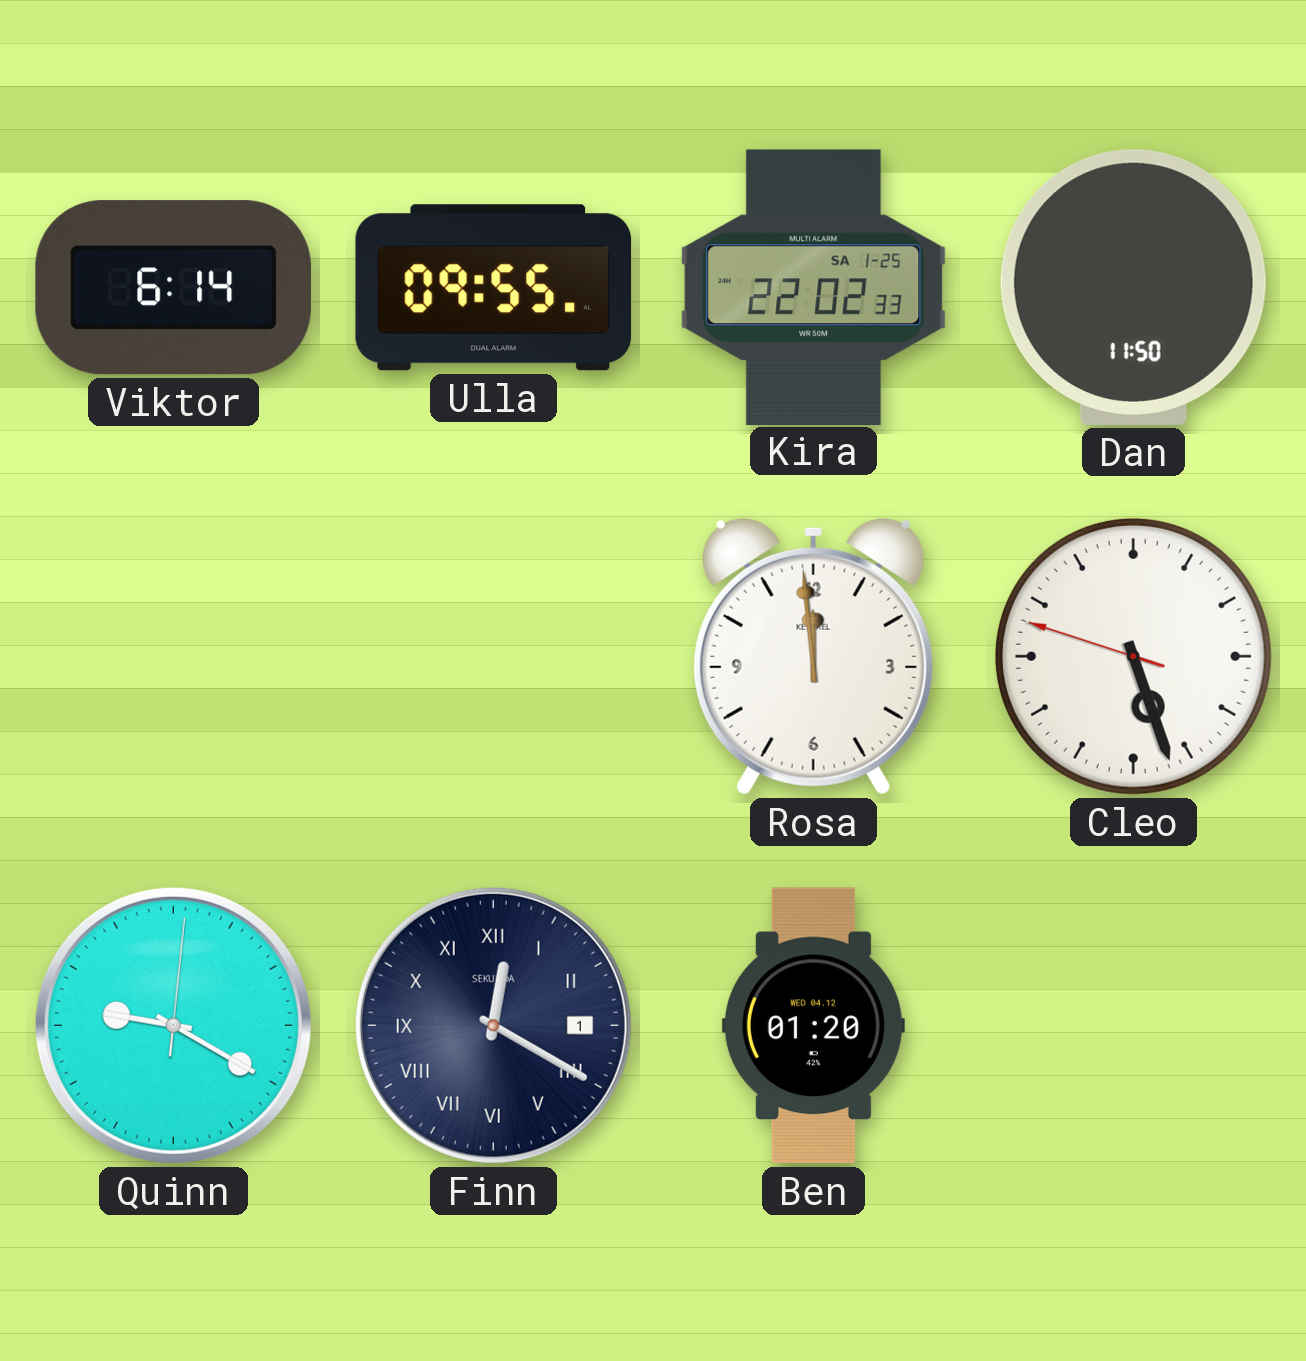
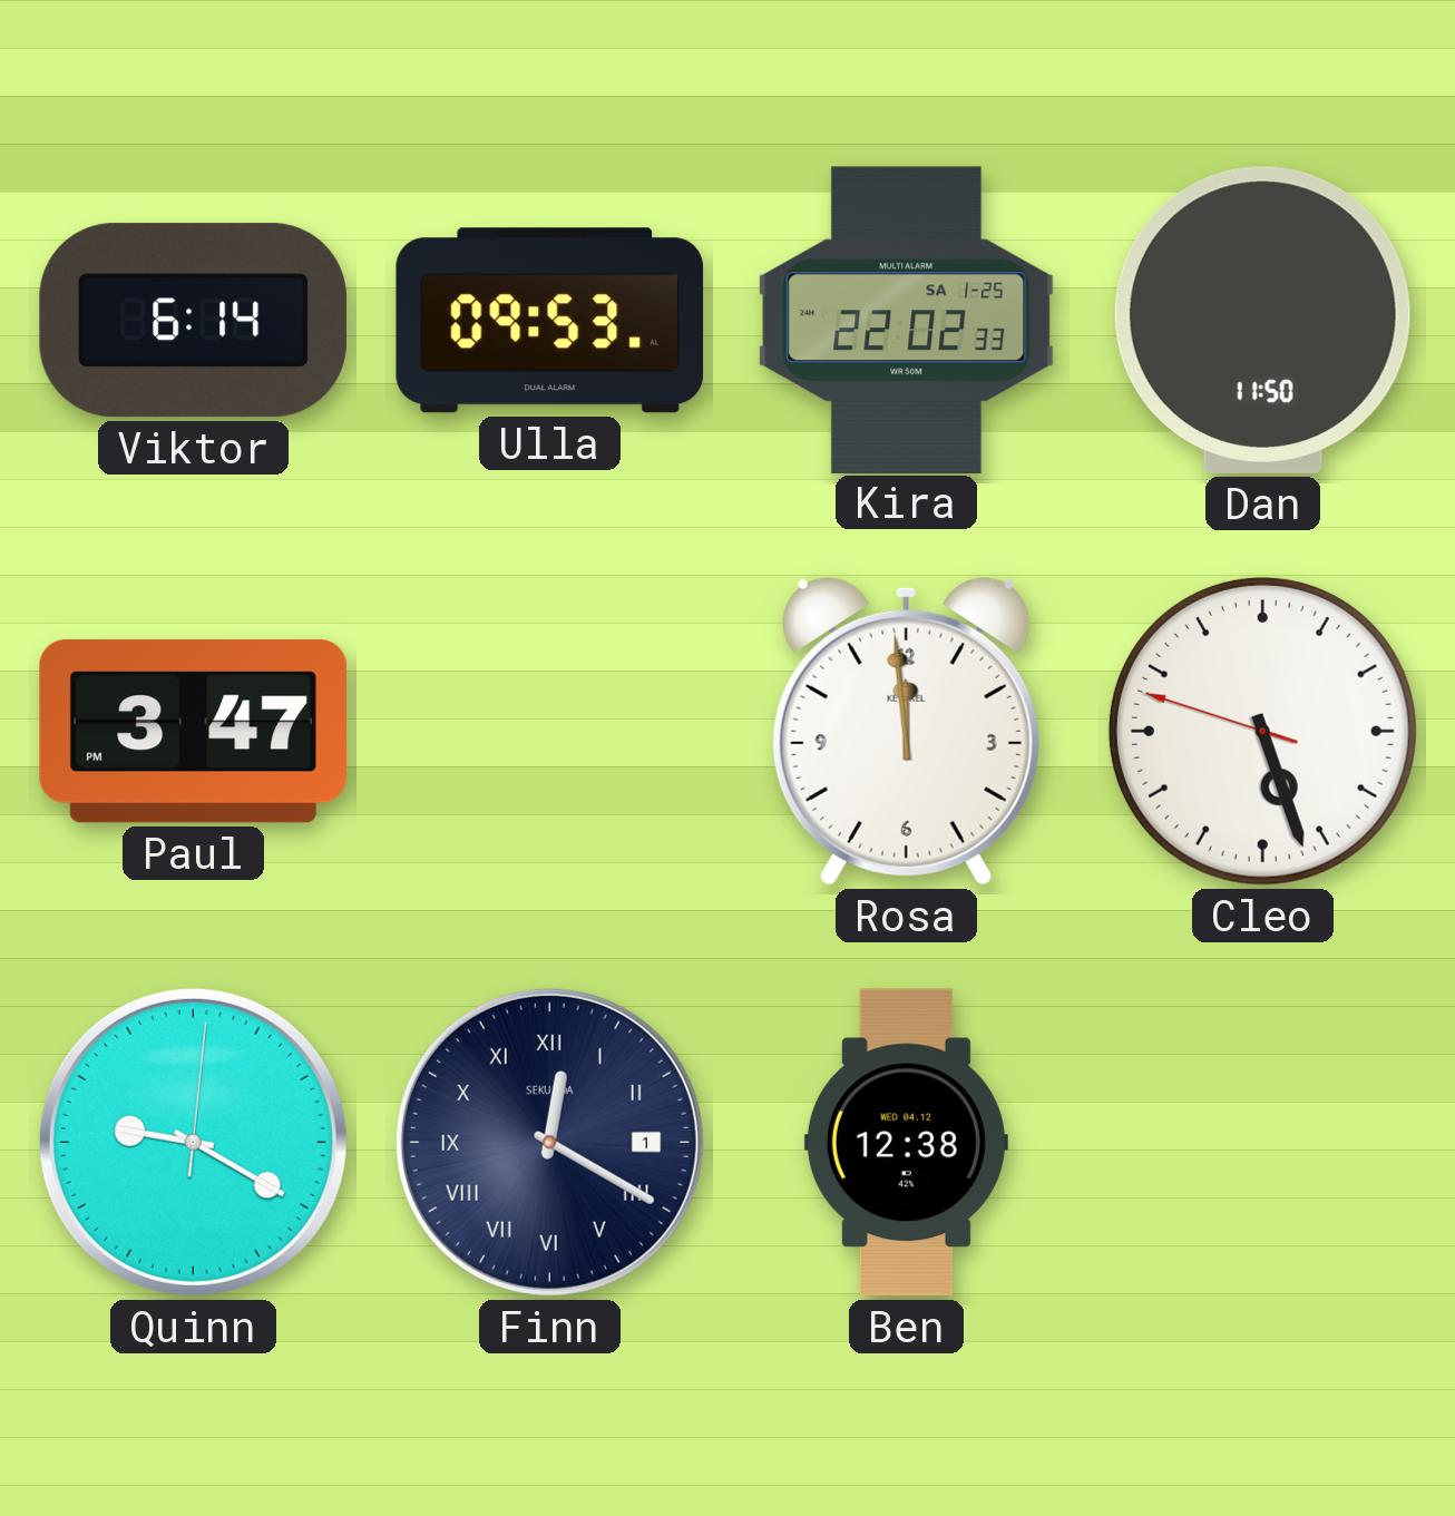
Ulla: 09:55 -> 09:53
Paul: none -> 3:47
Ben: 01:20 -> 12:38
